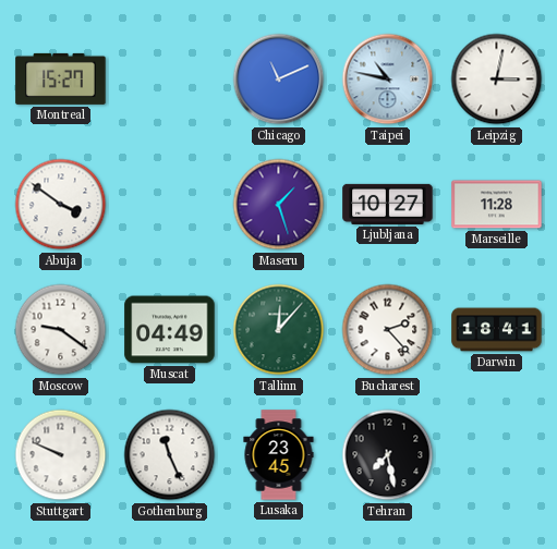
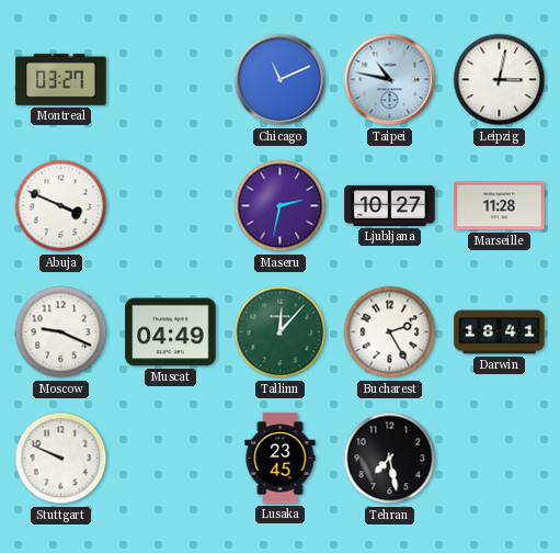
Montreal: 15:27 -> 03:27
Abuja: 3:51 -> 3:49
Maseru: 1:27 -> 2:32
Moscow: 9:21 -> 9:19
Bucharest: 2:23 -> 2:25
Gothenburg: 11:26 -> none
